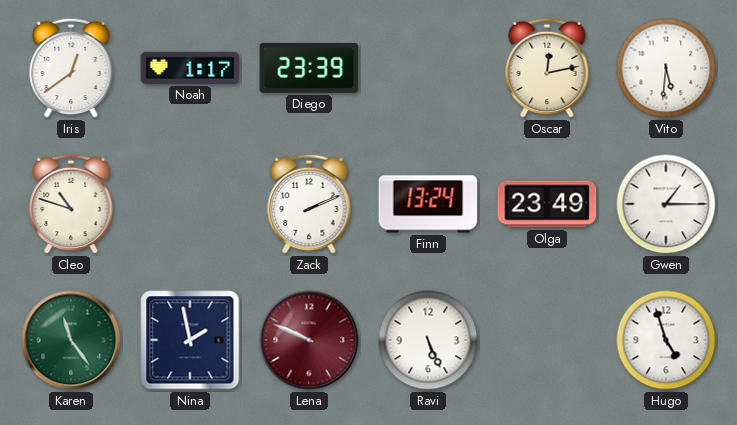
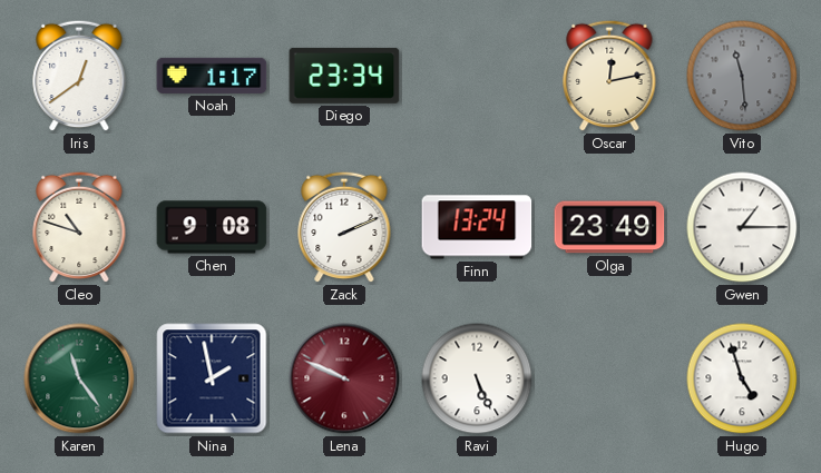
Diego: 23:39 -> 23:34
Vito: 5:31 -> 11:29
Vito dial: white -> grey
Chen: none -> 9:08
